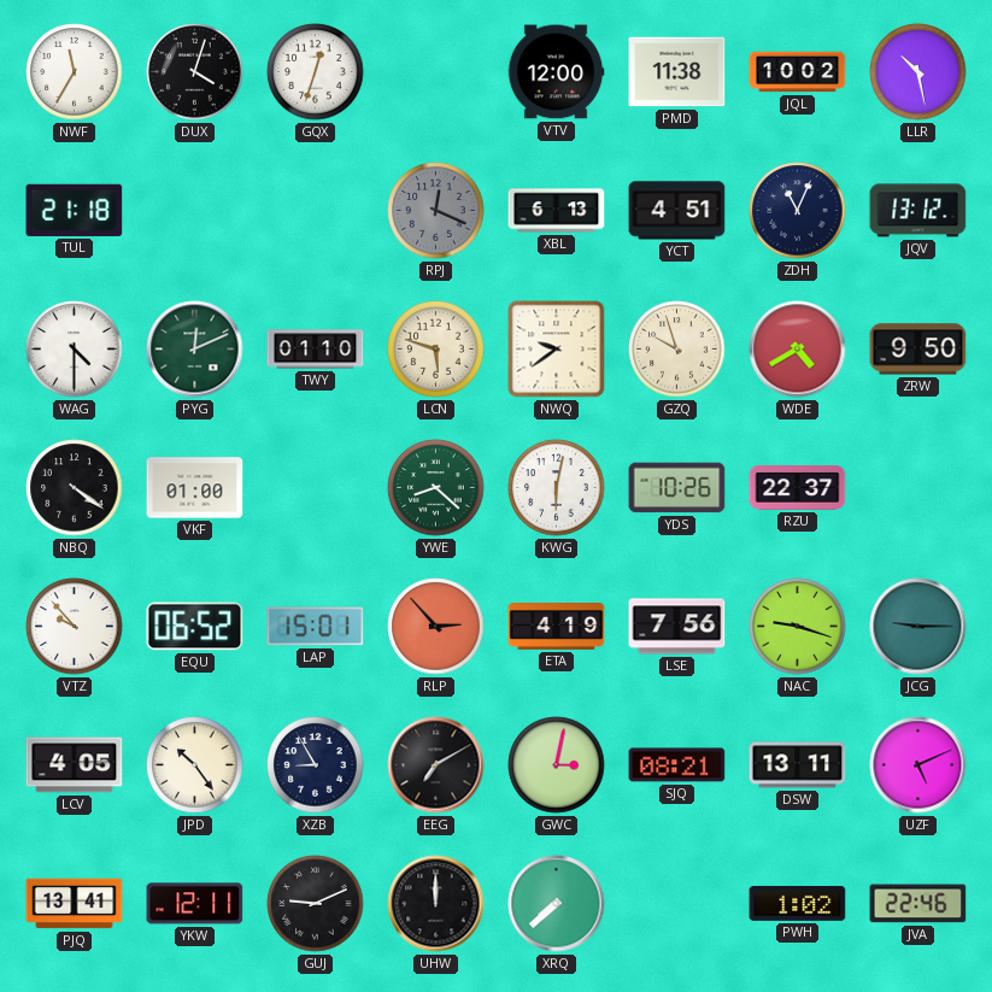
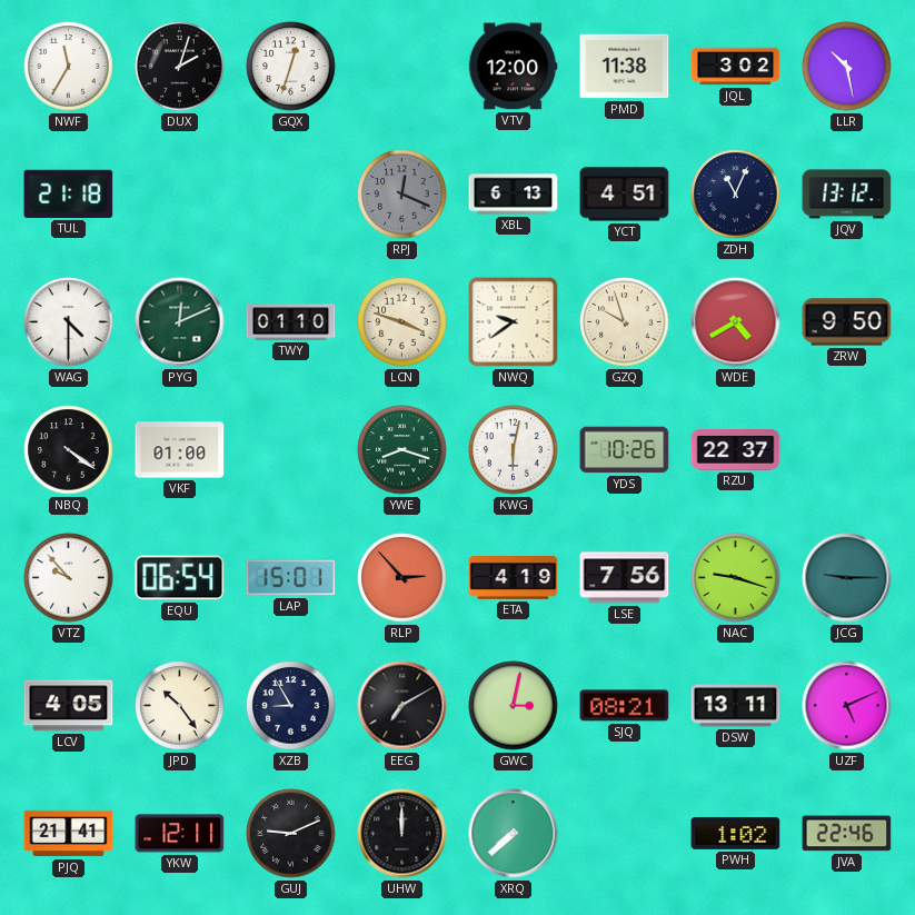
DUX: 4:03 -> 2:03
JQL: 10:02 -> 3:02
LCN: 5:48 -> 3:48
YWE: 8:22 -> 8:18
EQU: 06:52 -> 06:54
PJQ: 13:41 -> 21:41
